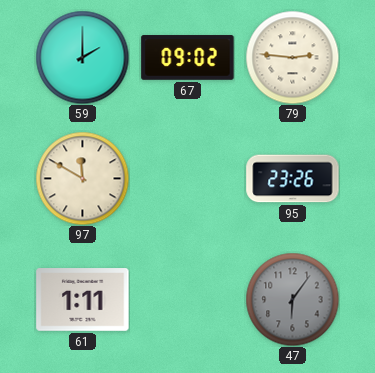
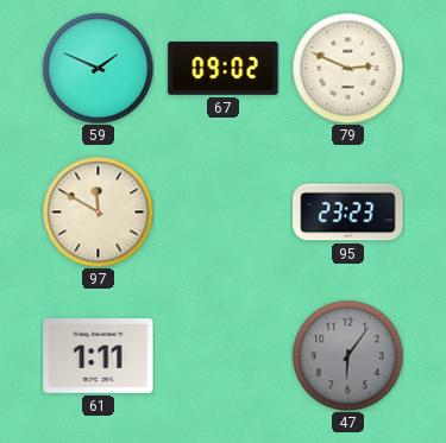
59: 2:00 -> 1:49
79: 2:46 -> 2:49
95: 23:26 -> 23:23
